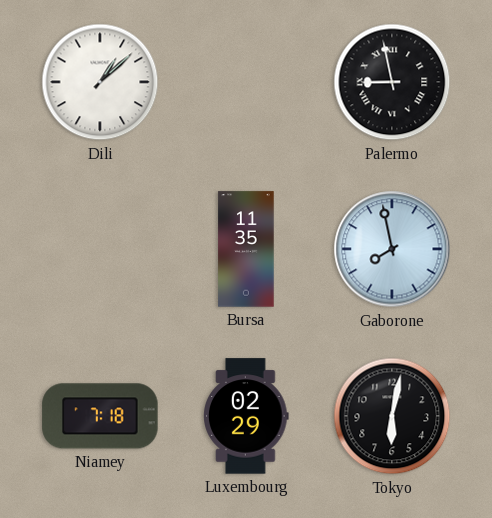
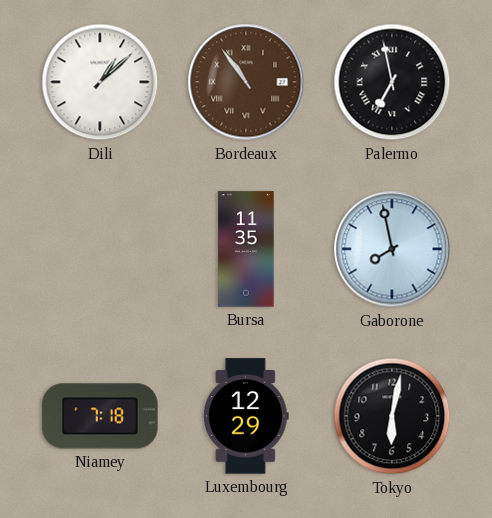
Bordeaux: none -> 10:54
Palermo: 8:58 -> 6:58
Luxembourg: 02:29 -> 12:29
